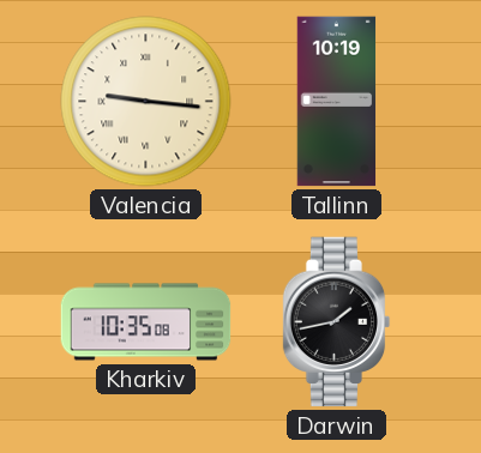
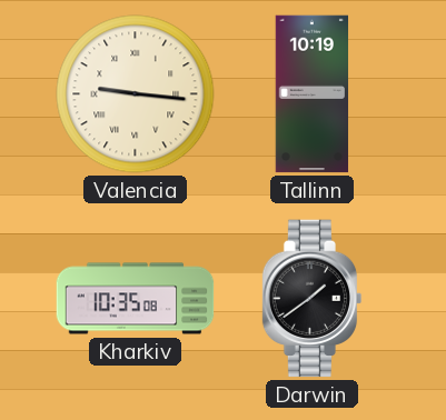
Darwin: 1:43 -> 1:39
